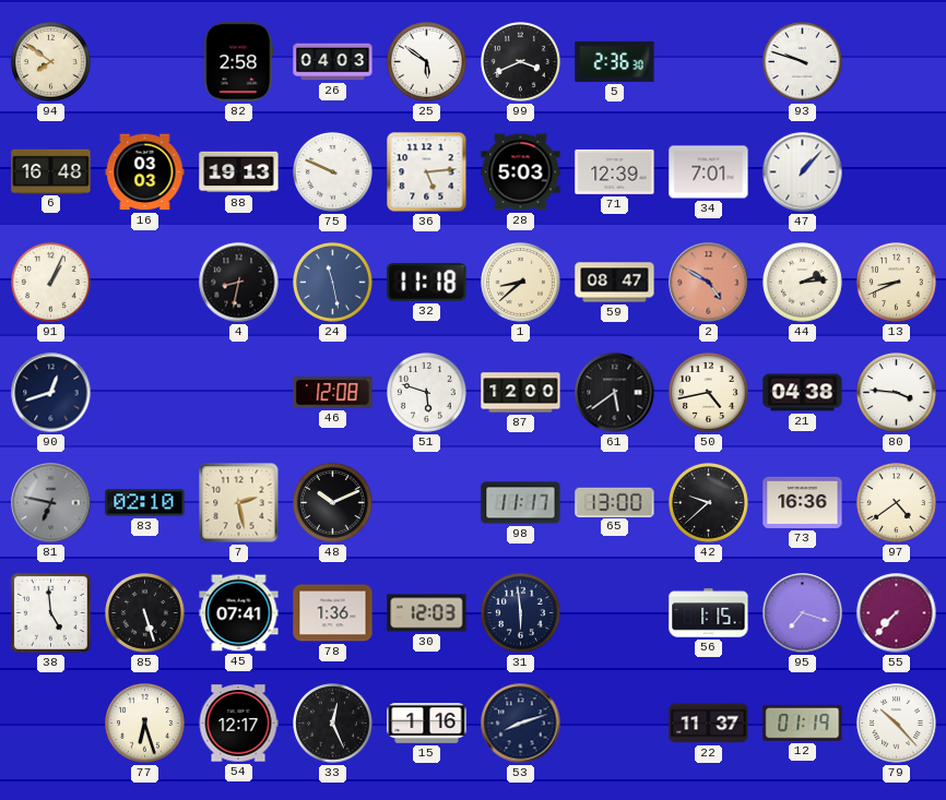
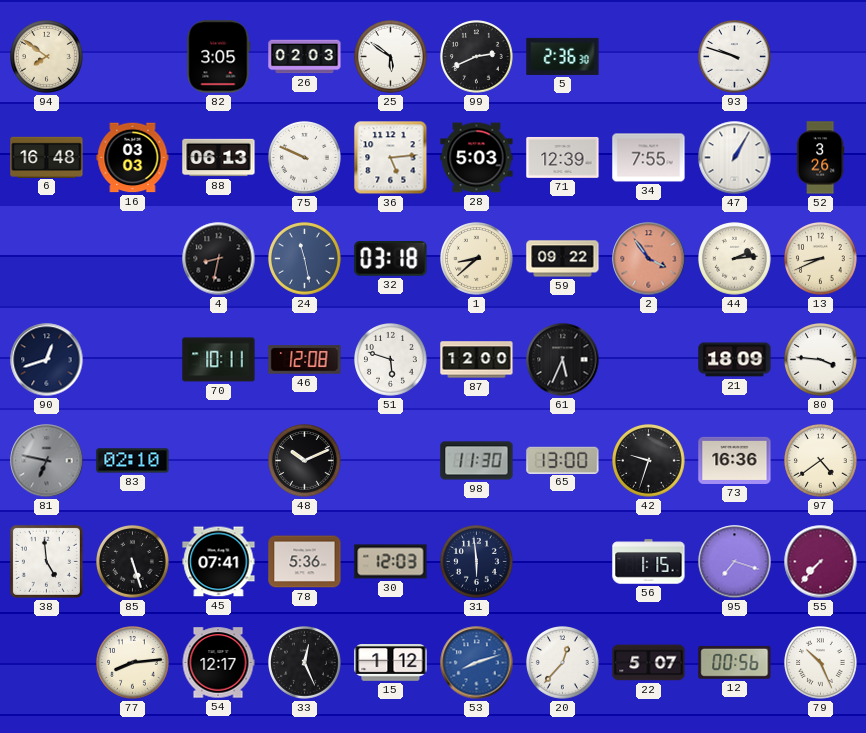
82: 2:58 -> 3:05
26: 04:03 -> 02:03
99: 3:41 -> 2:41
88: 19:13 -> 06:13
34: 7:01 -> 7:55
47: 1:07 -> 1:05
52: none -> 3:26
91: 1:04 -> none
32: 11:18 -> 03:18
59: 08:47 -> 09:22
2: 4:50 -> 3:54
70: none -> 10:11
61: 5:39 -> 5:34
50: 4:43 -> none
21: 04:38 -> 18:09
7: 2:28 -> none
98: 11:17 -> 11:30
42: 9:38 -> 9:33
78: 1:36 -> 5:36
77: 6:27 -> 8:14
15: 1:16 -> 1:12
53 dial: navy -> blue
20: none -> 12:37
22: 11:37 -> 5:07
12: 01:19 -> 00:56
79: 10:23 -> 10:26
